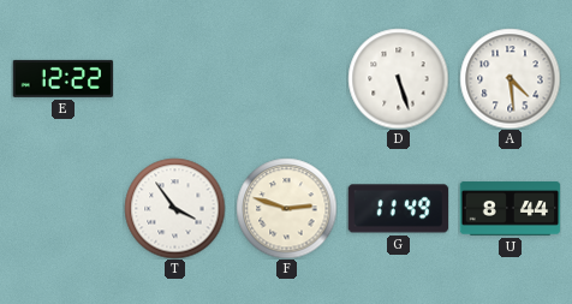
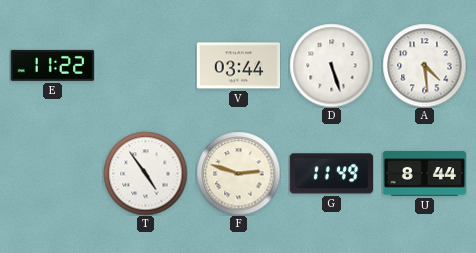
E: 12:22 -> 11:22
V: none -> 03:44
T: 3:54 -> 4:54
